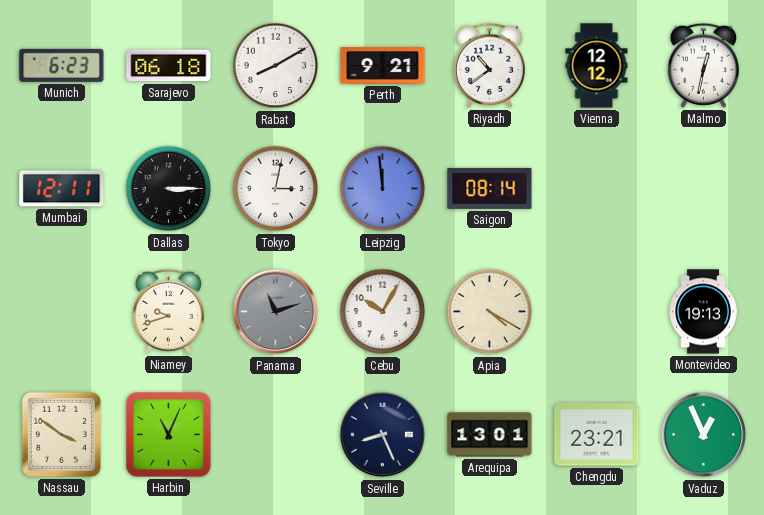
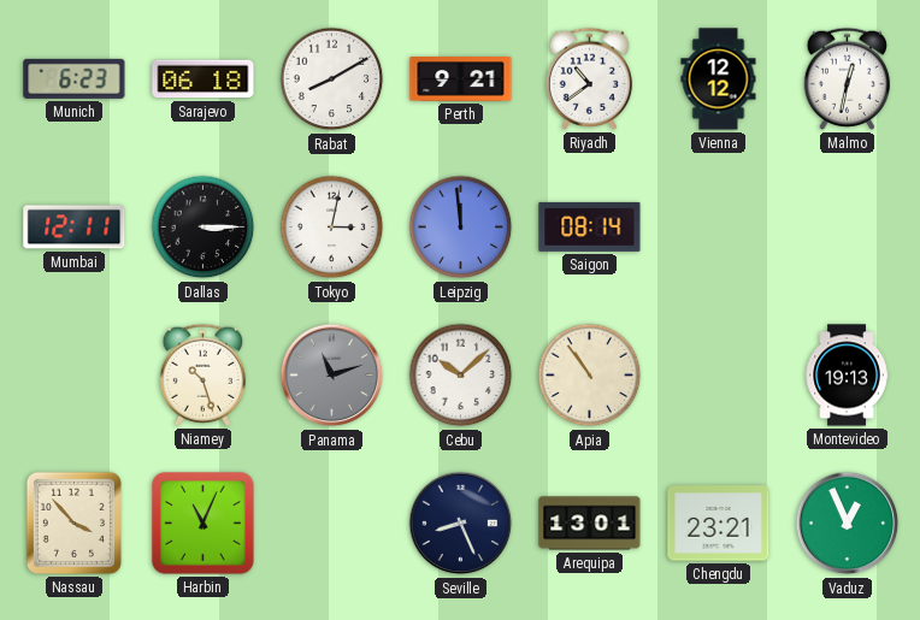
Niamey: 9:42 -> 10:27
Cebu: 10:05 -> 10:08
Apia: 4:20 -> 10:54
Nassau: 3:51 -> 3:53
